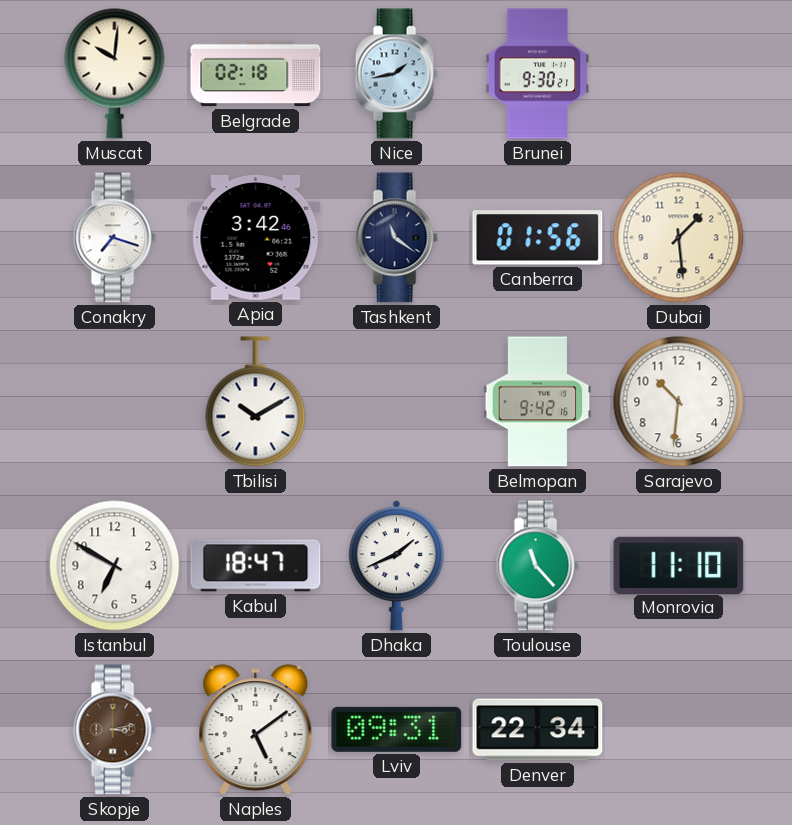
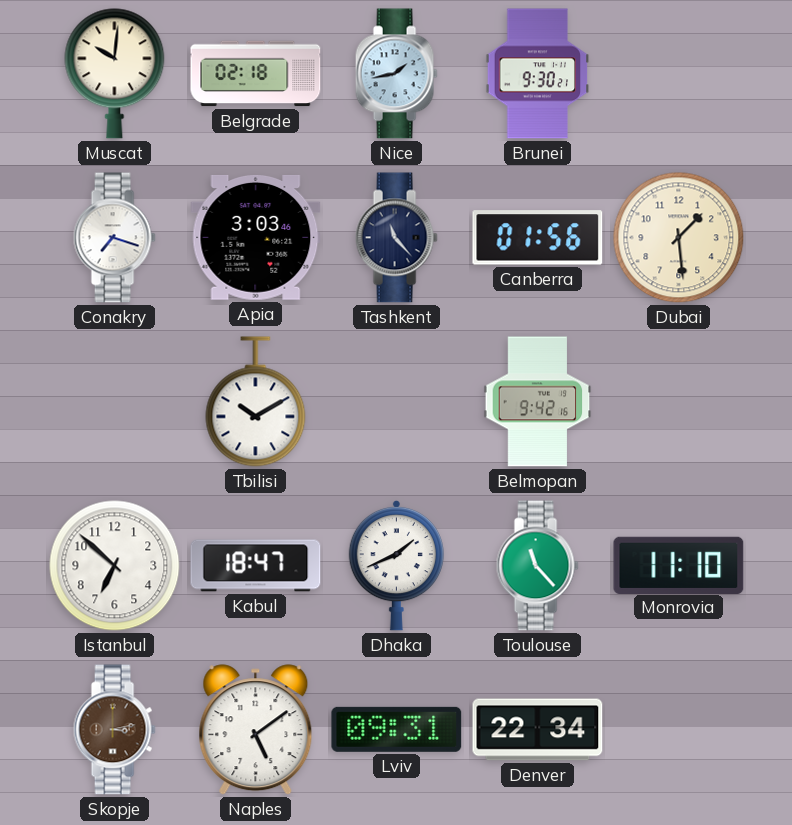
Apia: 3:42 -> 3:03
Tashkent: 11:21 -> 11:23
Sarajevo: 10:31 -> none
Istanbul: 6:50 -> 6:52
